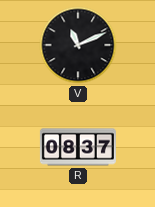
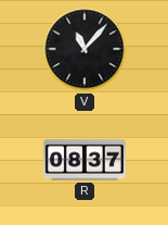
V: 11:11 -> 11:07
